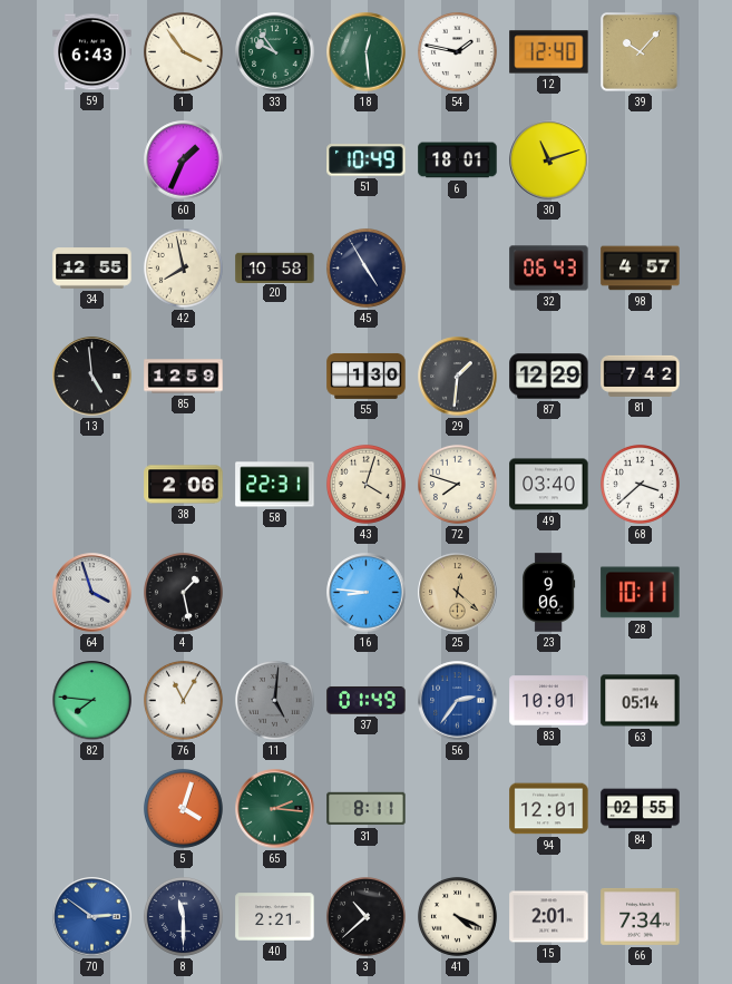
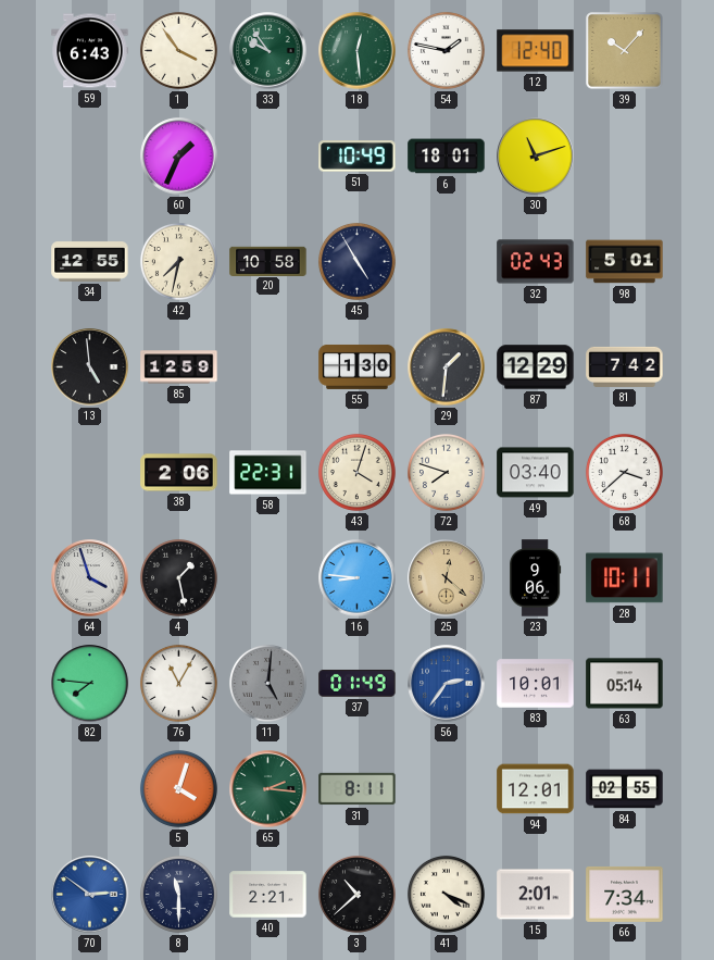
42: 7:58 -> 7:32
32: 06:43 -> 02:43
98: 4:57 -> 5:01
